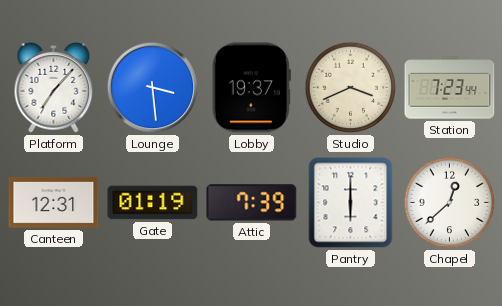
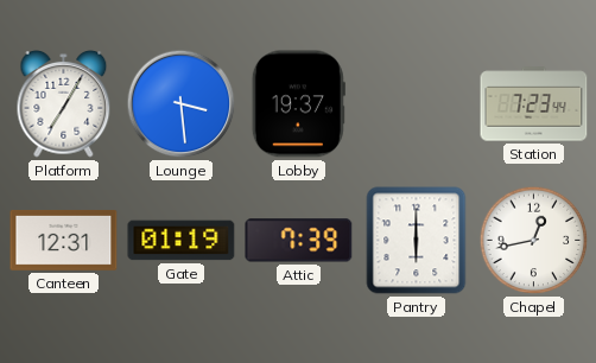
Platform: 7:07 -> 7:05
Studio: 3:41 -> none
Chapel: 12:38 -> 12:43
